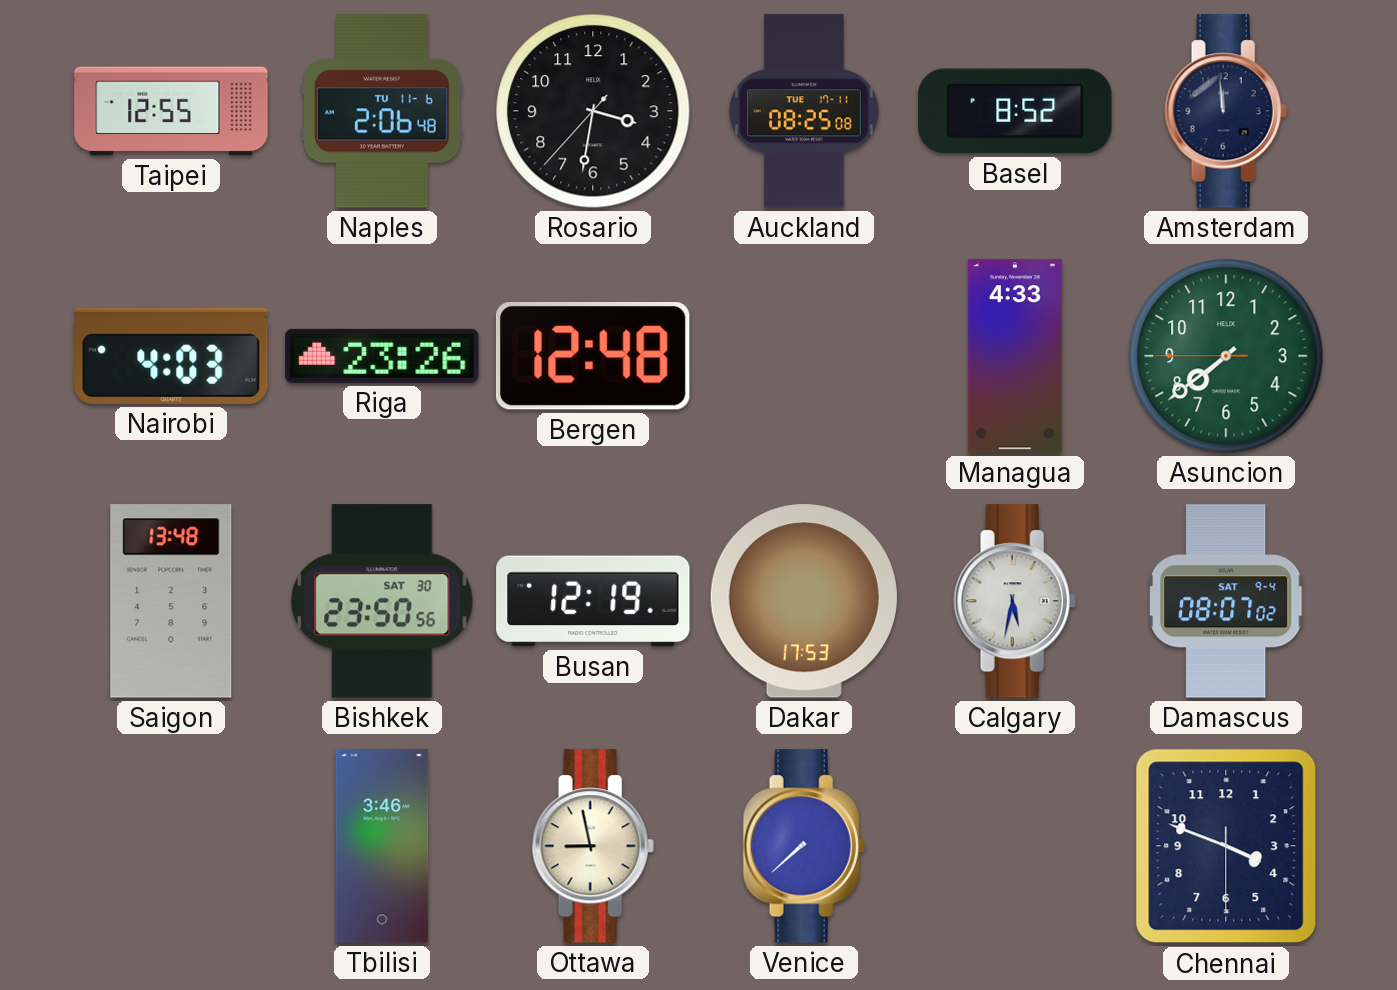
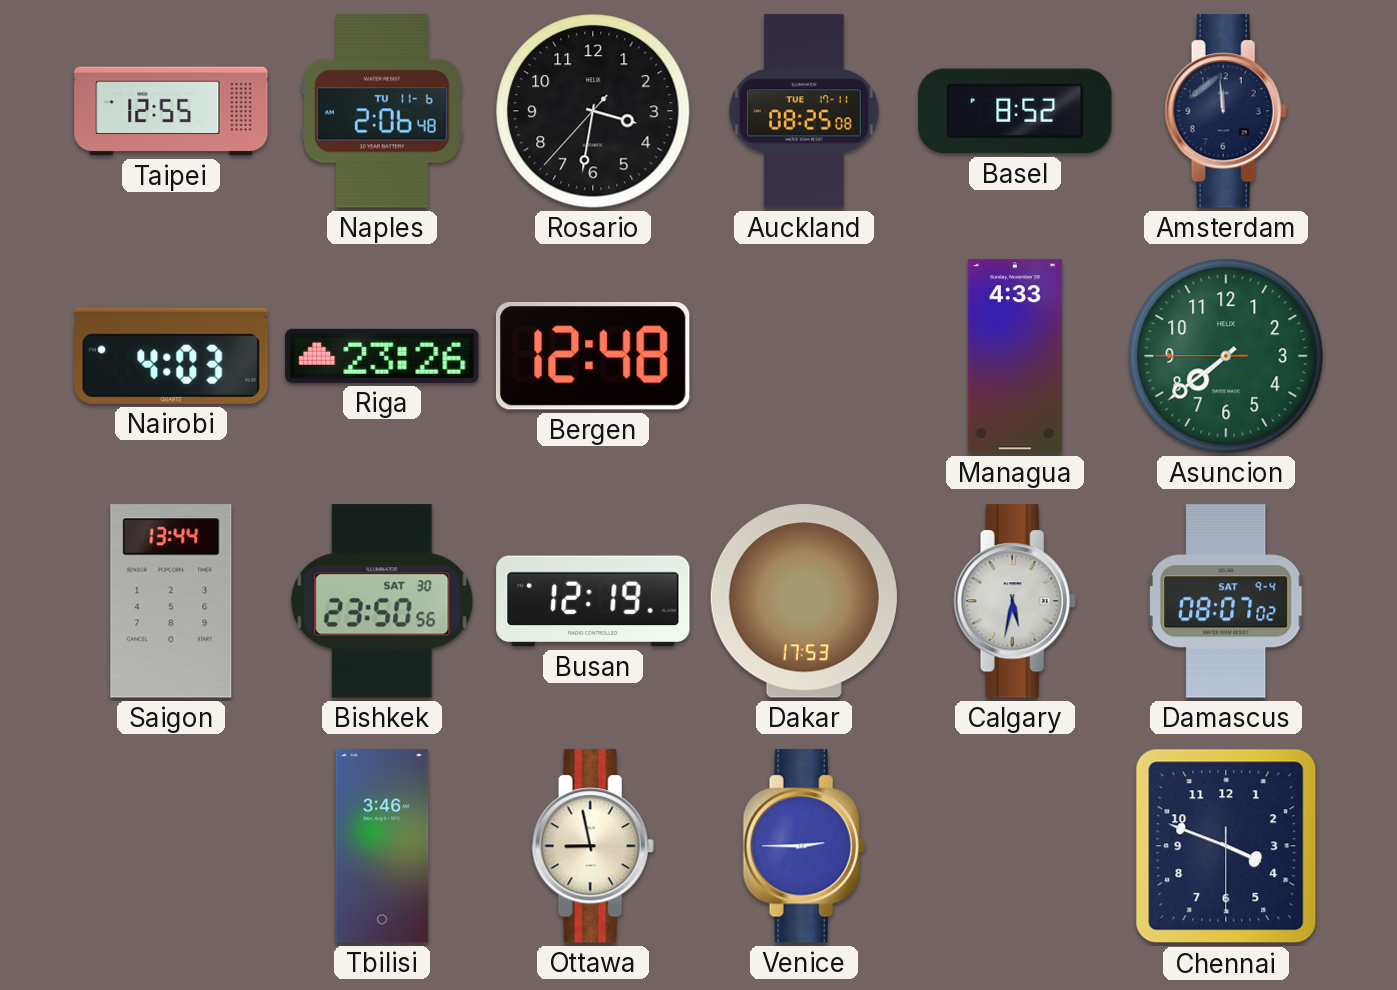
Saigon: 13:48 -> 13:44
Venice: 7:38 -> 2:45
